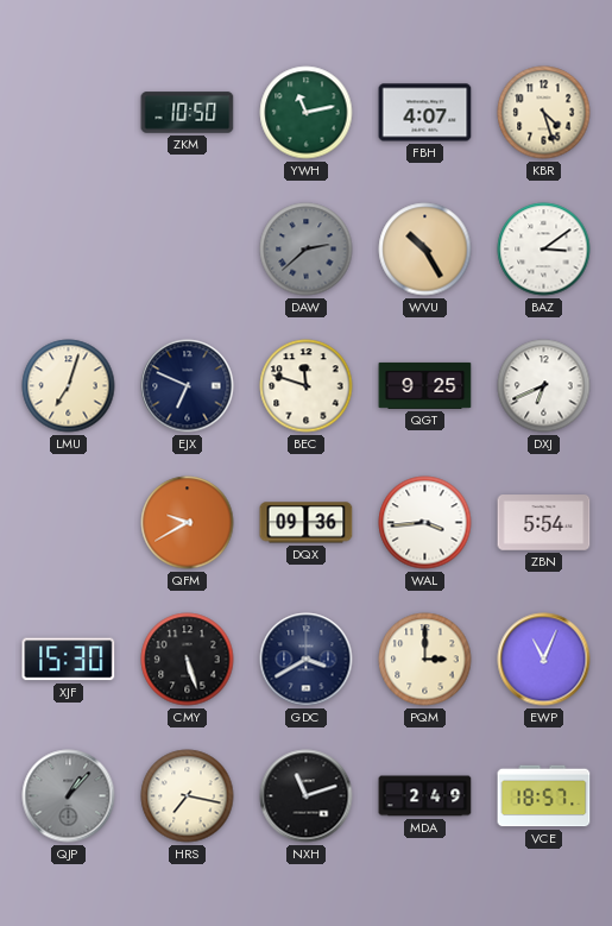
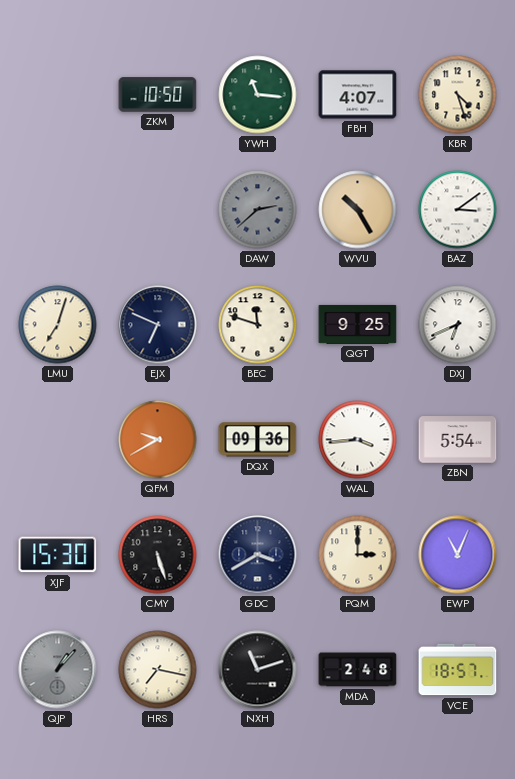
YWH: 11:13 -> 11:16
MDA: 2:49 -> 2:48
